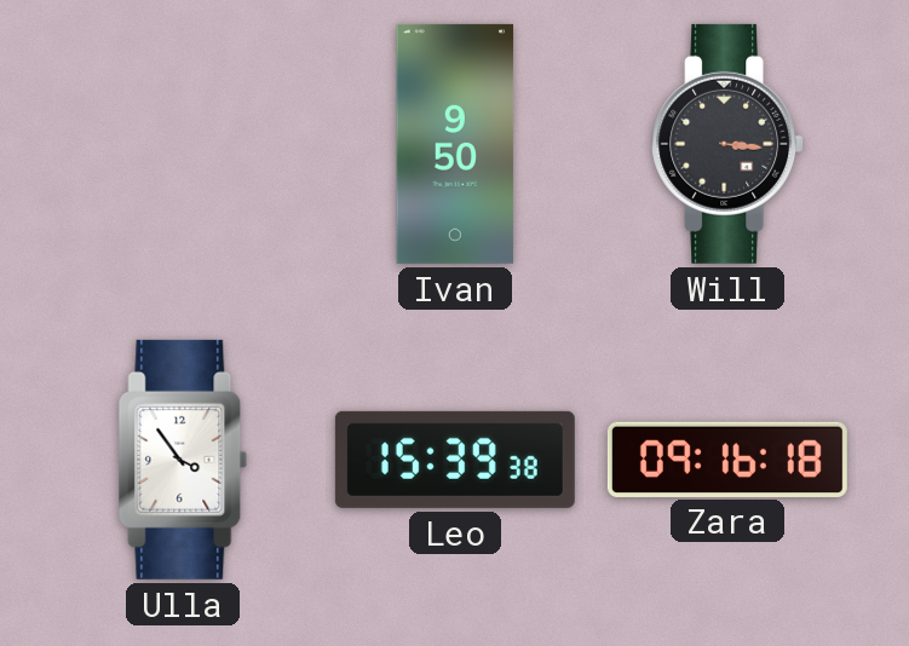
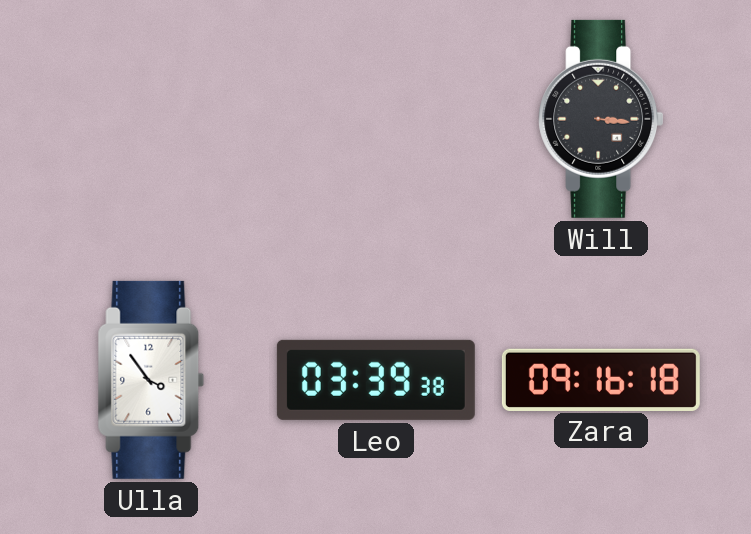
Ivan: 9:50 -> none
Leo: 15:39 -> 03:39
